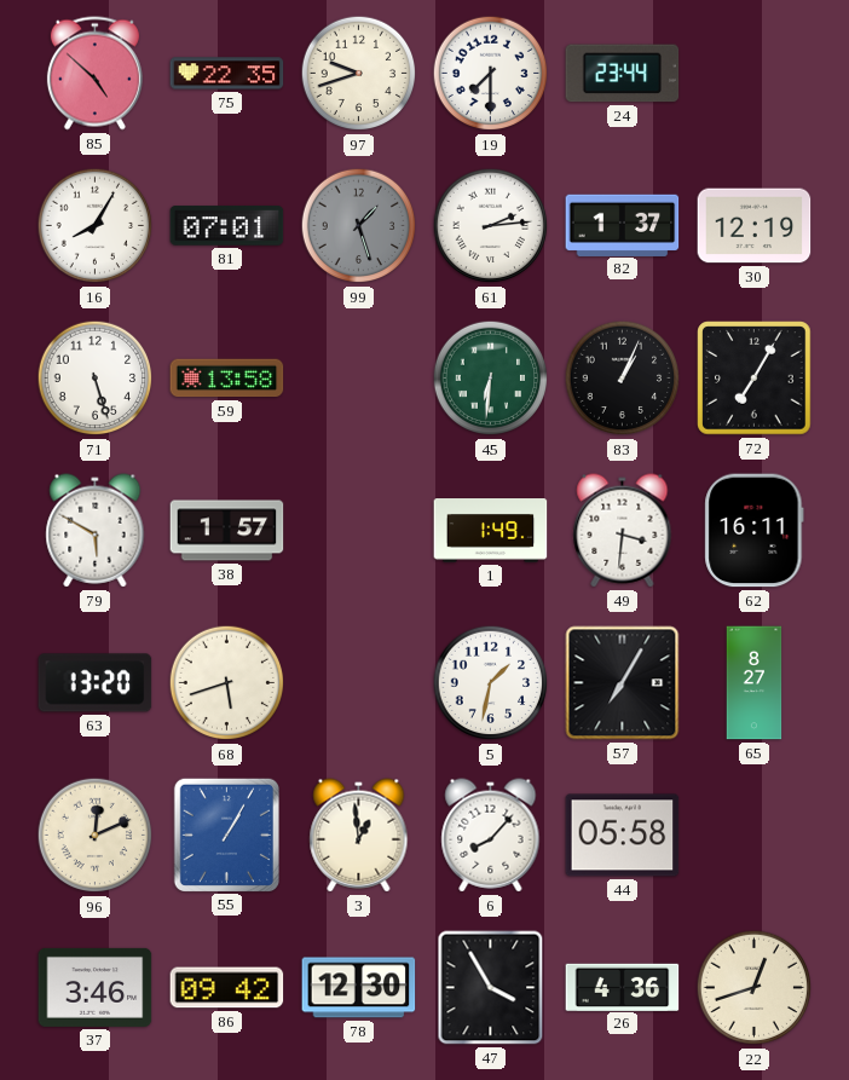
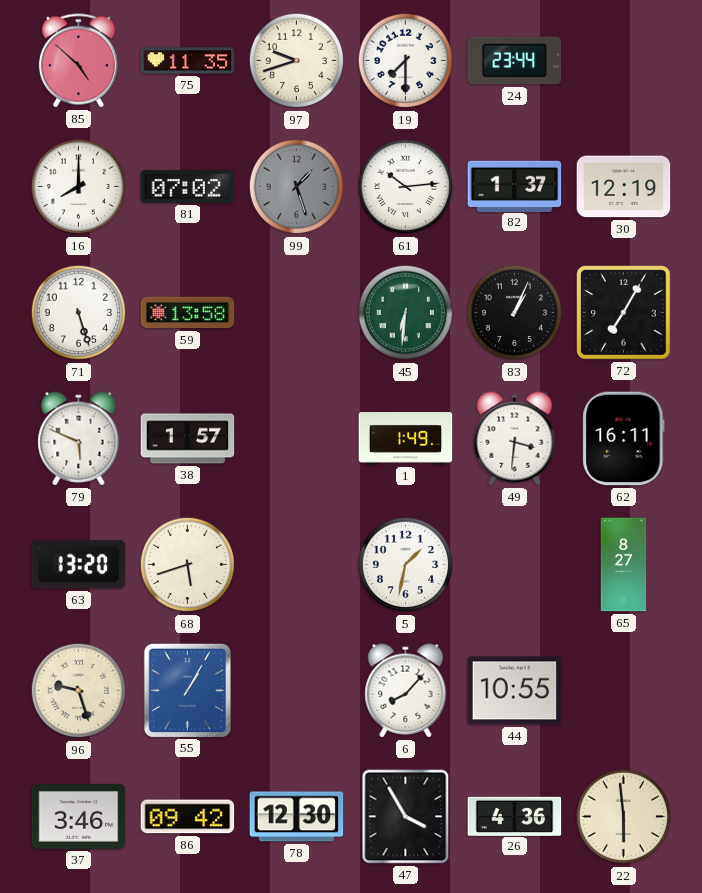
75: 22:35 -> 11:35
16: 8:05 -> 8:00
81: 07:01 -> 07:02
61: 2:14 -> 10:14
79: 5:50 -> 5:49
57: 7:05 -> none
96: 12:11 -> 9:27
3: 12:59 -> none
44: 05:58 -> 10:55
22: 12:42 -> 5:59
